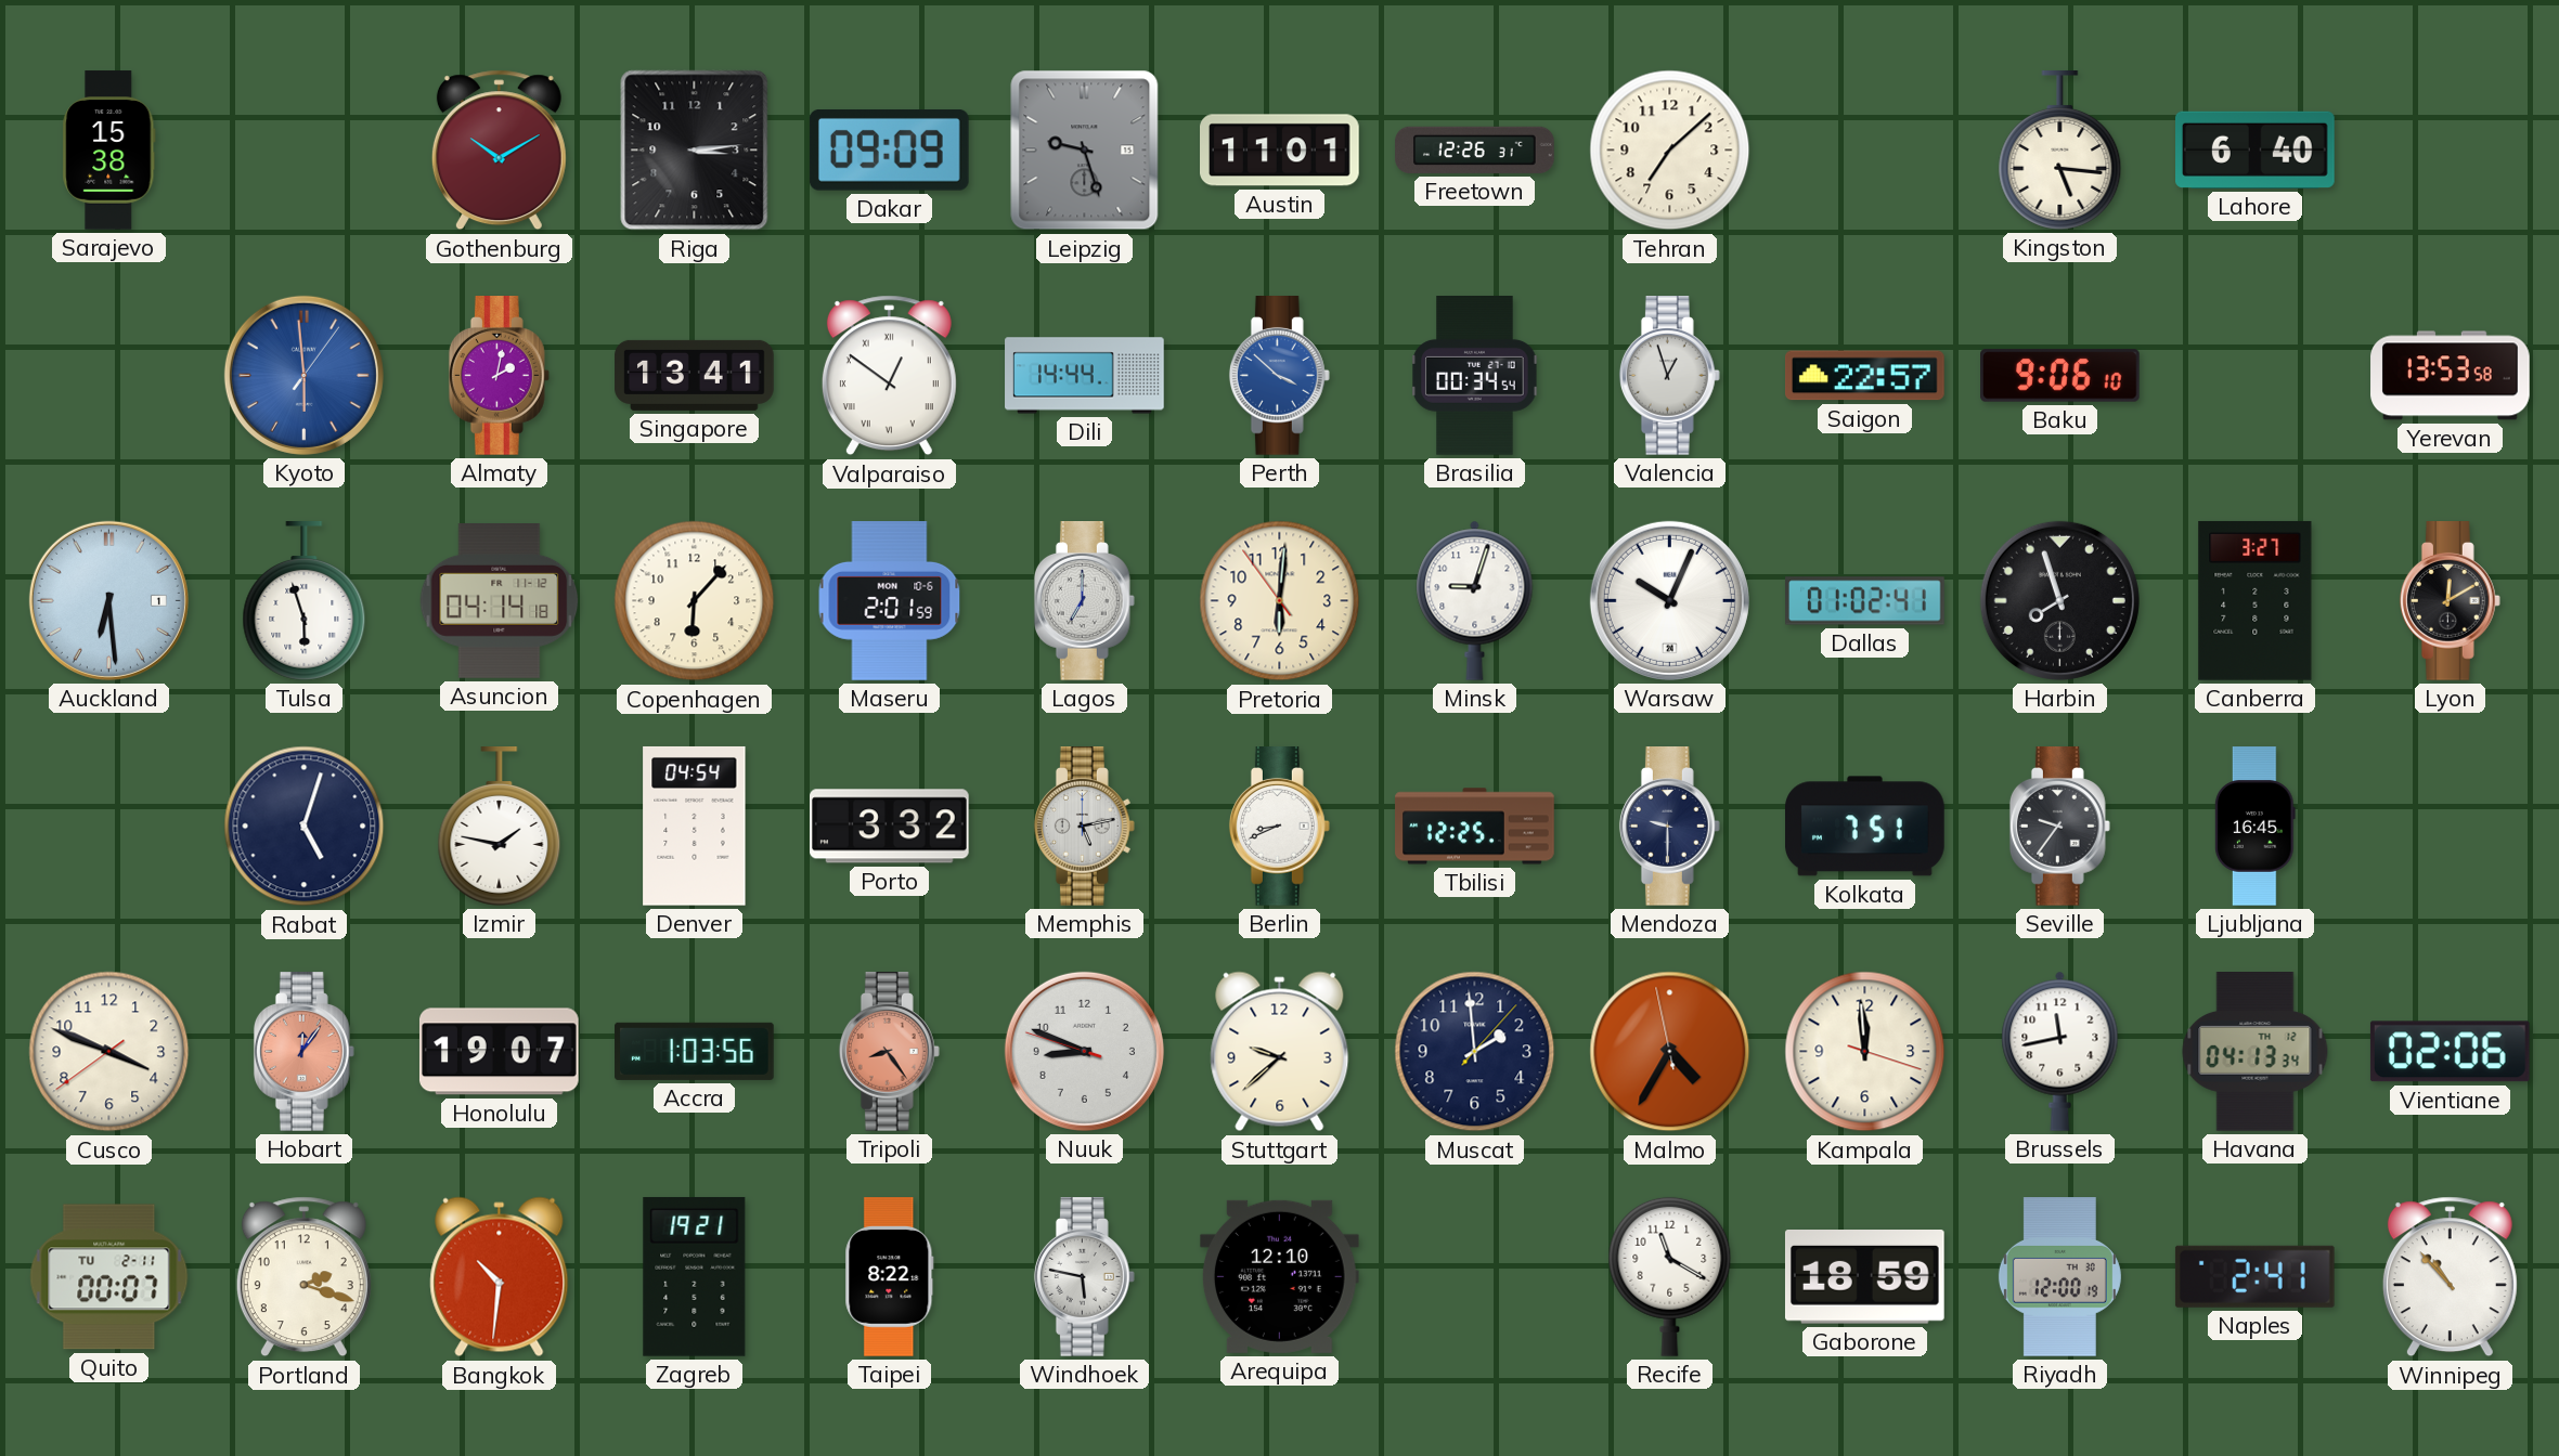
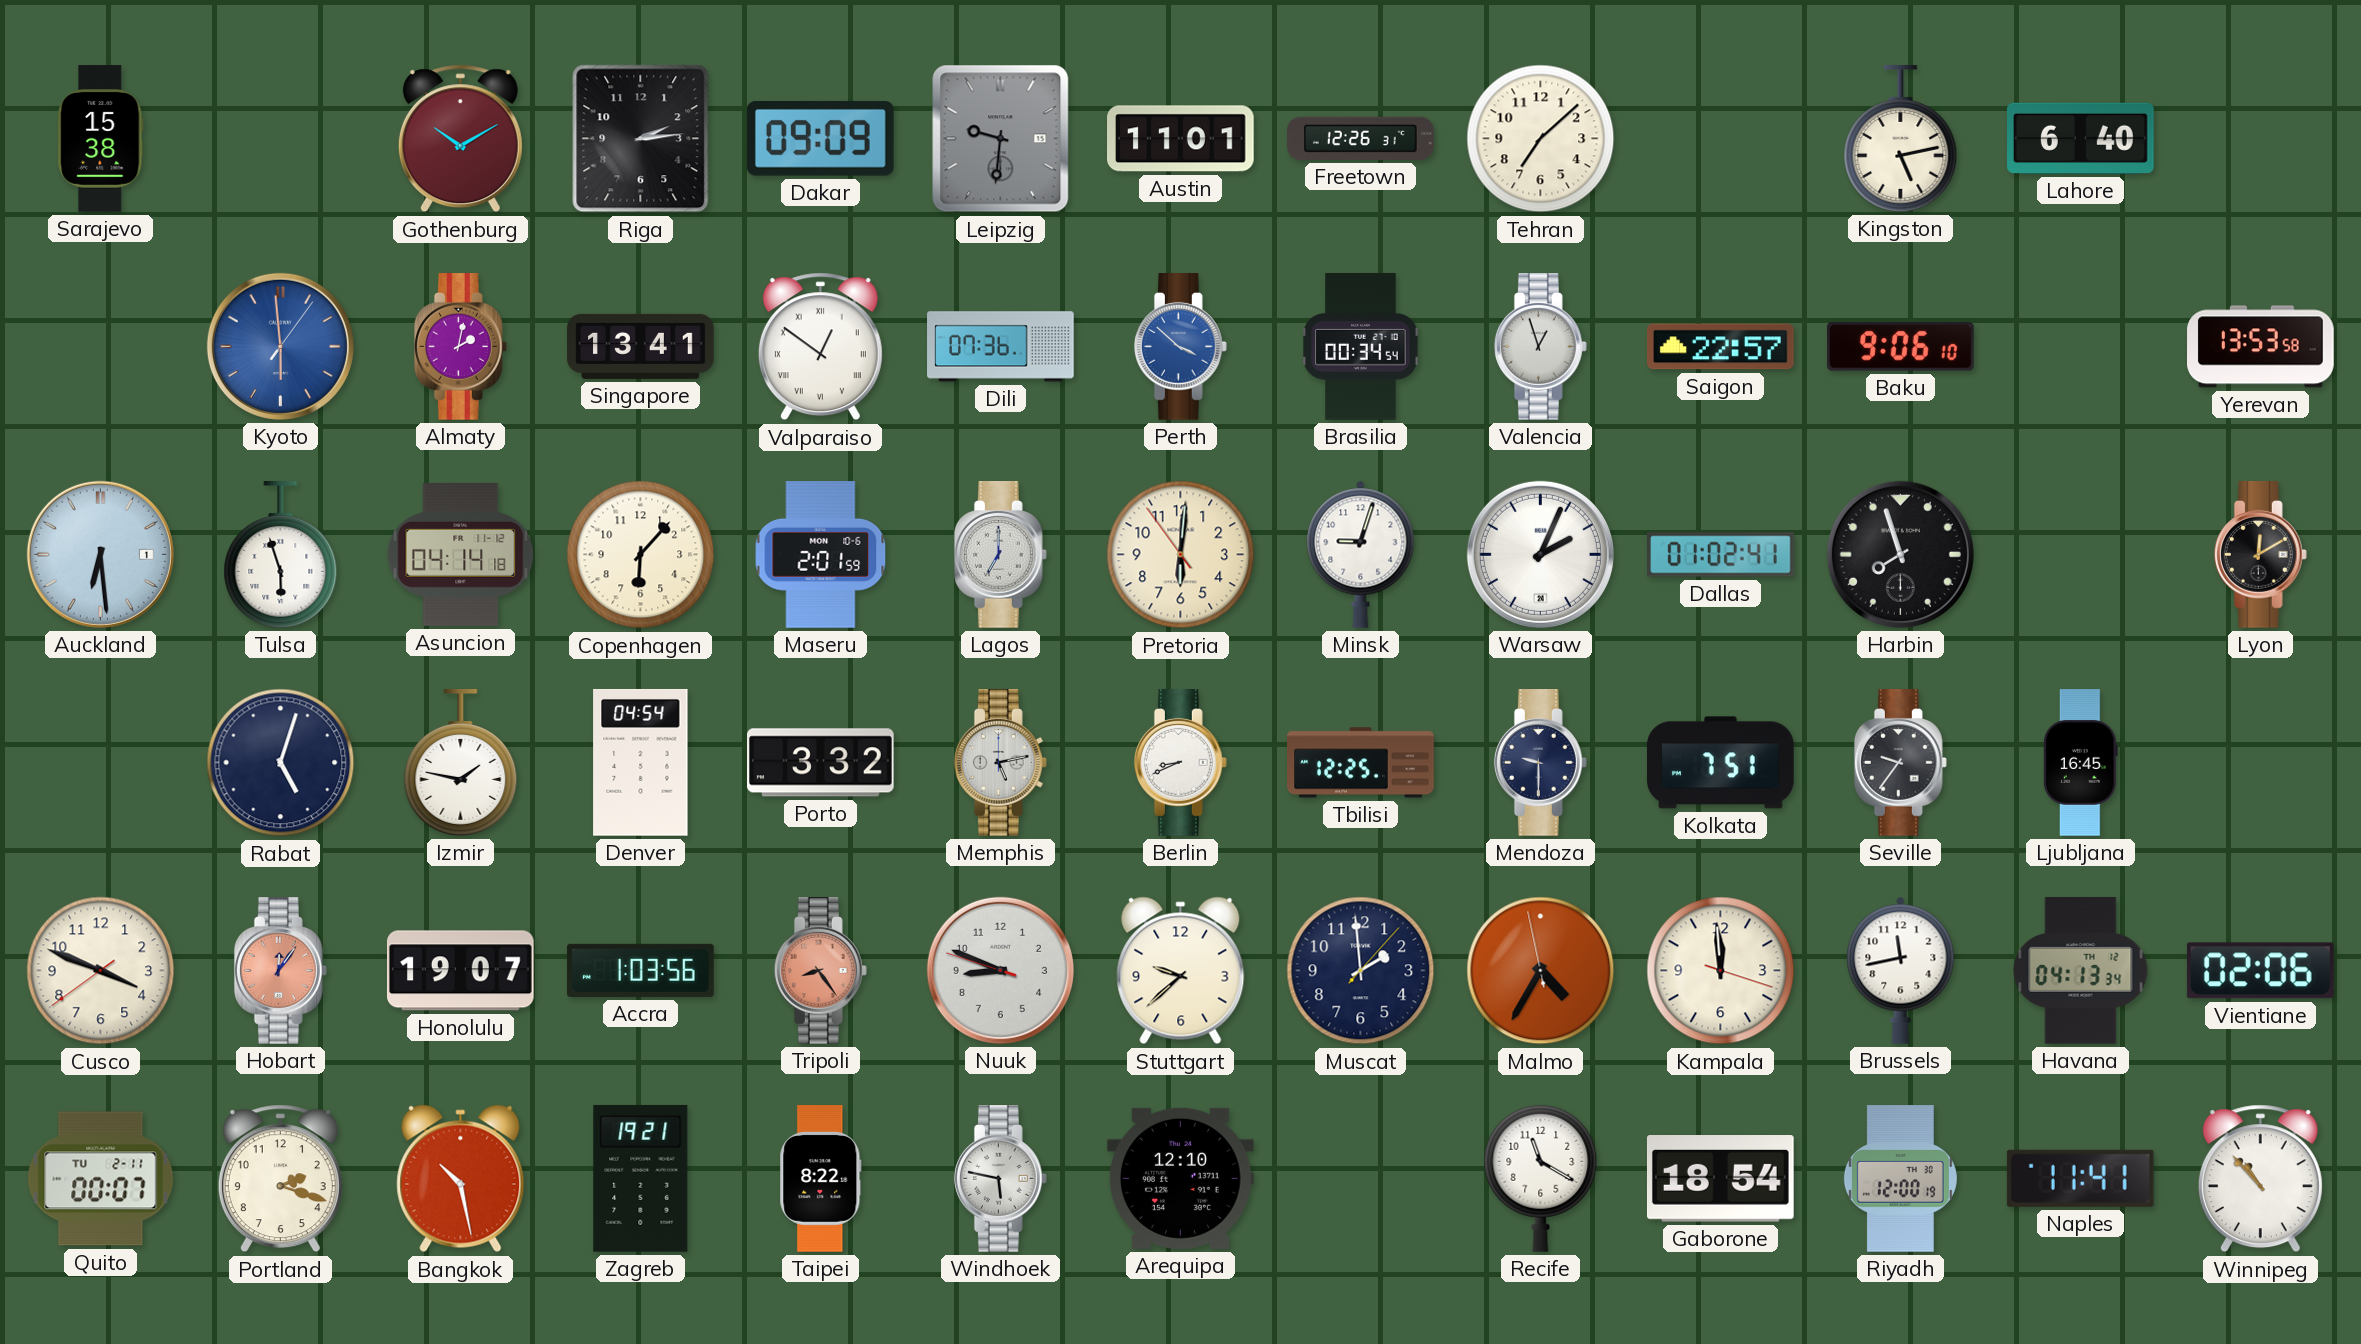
Riga: 3:14 -> 2:14
Leipzig: 9:27 -> 9:31
Kingston: 5:16 -> 5:13
Dili: 14:44 -> 07:36
Warsaw: 10:04 -> 2:04
Canberra: 3:27 -> none
Bangkok: 10:31 -> 10:28
Gaborone: 18:59 -> 18:54
Naples: 2:41 -> 11:41
